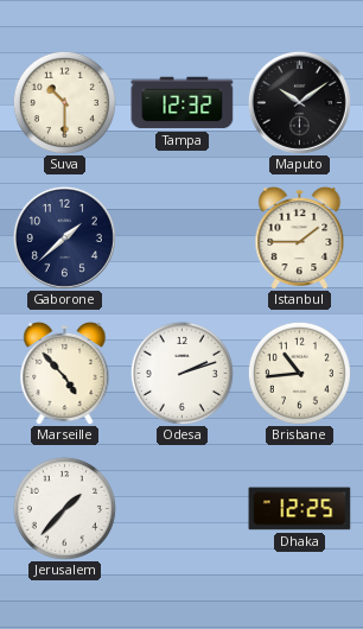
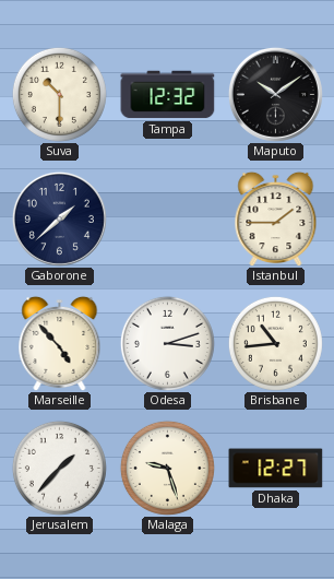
Odesa: 2:12 -> 3:12
Malaga: none -> 9:27
Dhaka: 12:25 -> 12:27
